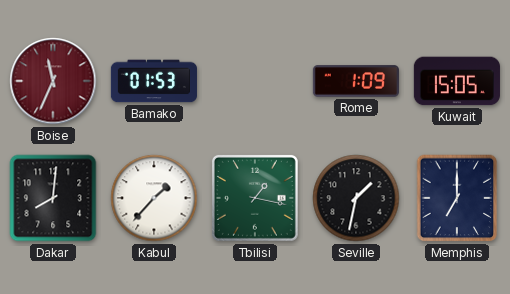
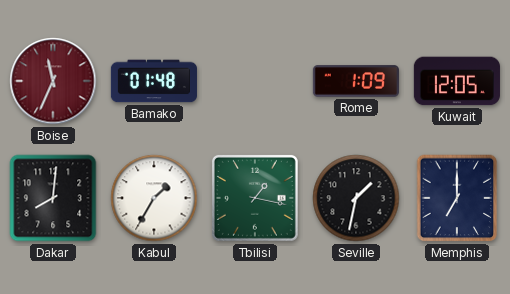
Bamako: 01:53 -> 01:48
Kuwait: 15:05 -> 12:05
Kabul: 1:37 -> 1:35
